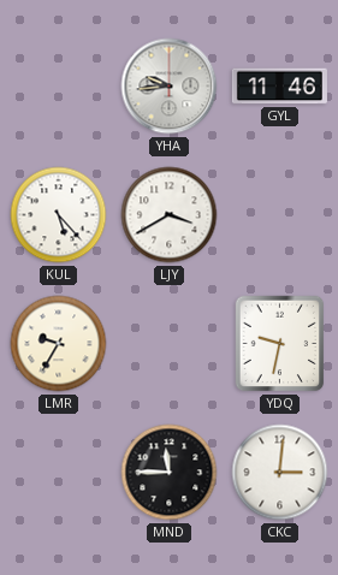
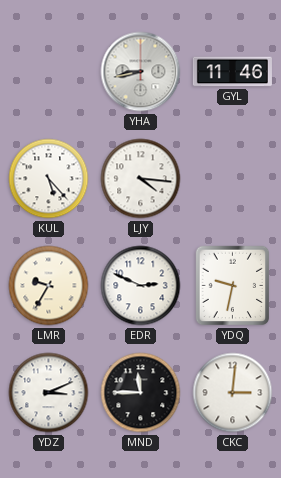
YHA: 9:44 -> 8:43
LJY: 3:40 -> 4:16
EDR: none -> 2:49
YDZ: none -> 3:11
